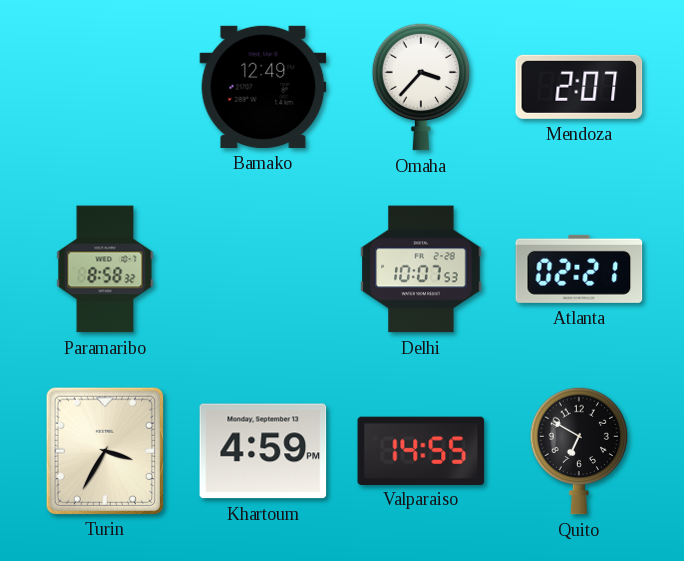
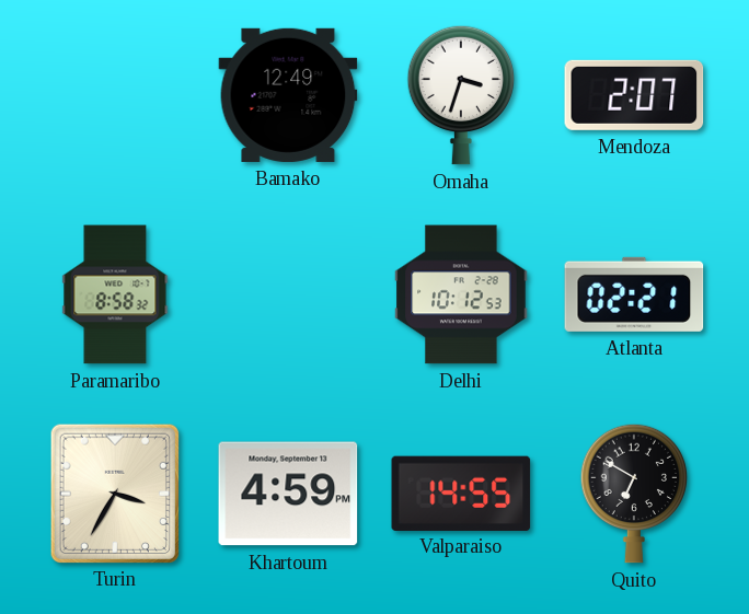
Omaha: 3:37 -> 3:33
Delhi: 10:07 -> 10:12
